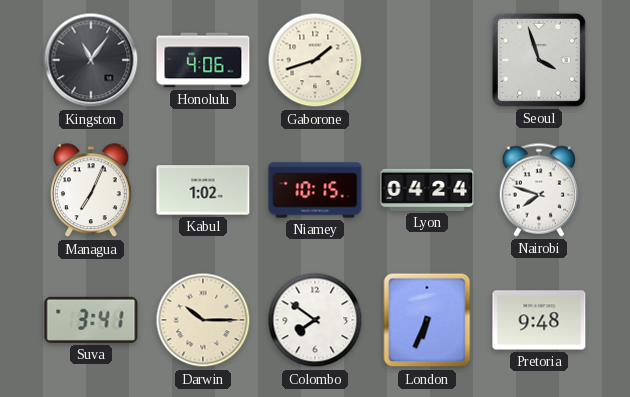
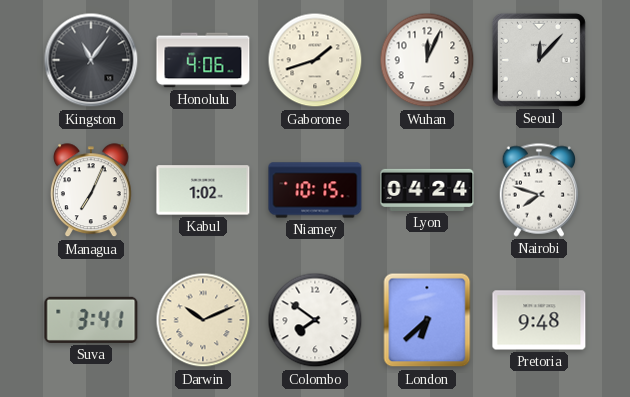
Wuhan: none -> 12:04
Seoul: 3:57 -> 12:07
Darwin: 10:15 -> 10:11
London: 6:34 -> 6:38
